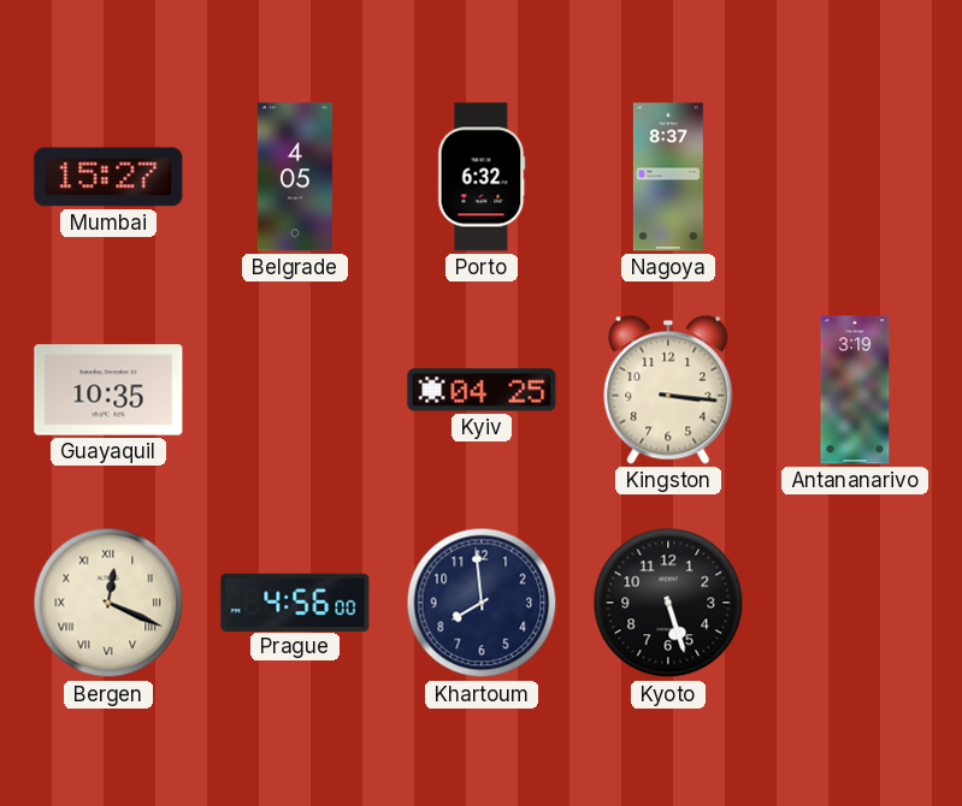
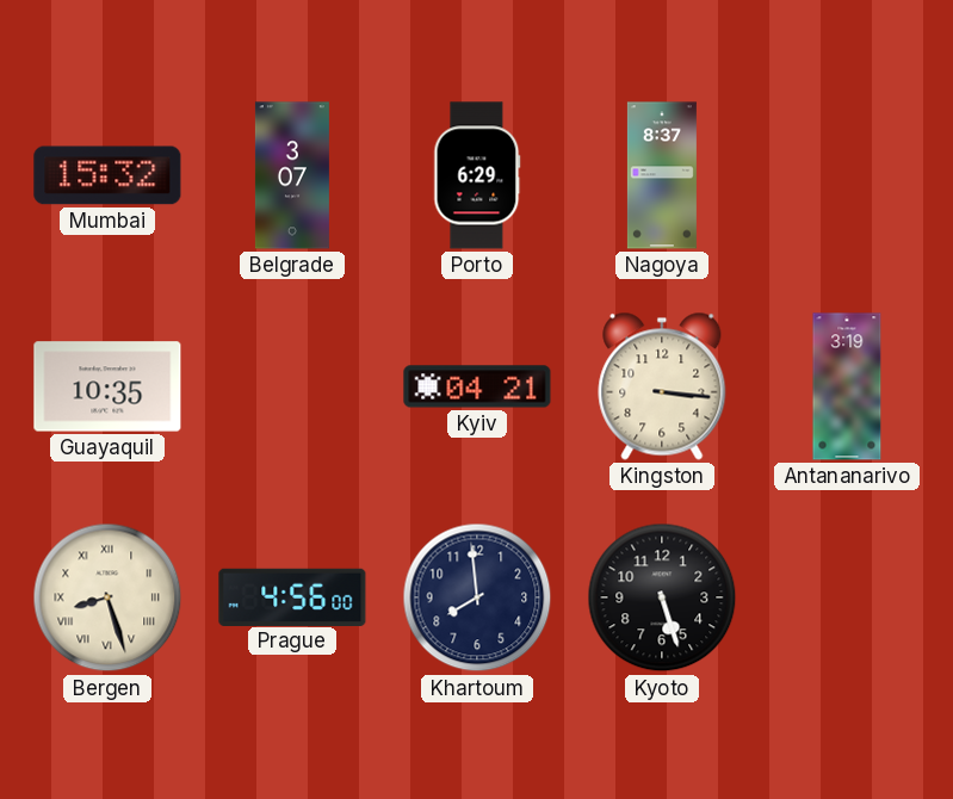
Mumbai: 15:27 -> 15:32
Belgrade: 4:05 -> 3:07
Porto: 6:32 -> 6:29
Kyiv: 04:25 -> 04:21
Bergen: 12:19 -> 8:27
